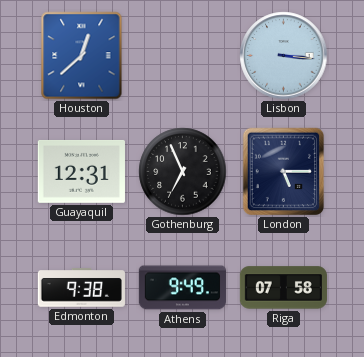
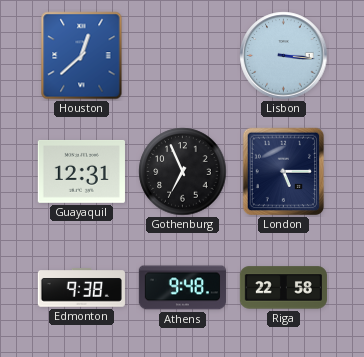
Athens: 9:49 -> 9:48
Riga: 07:58 -> 22:58
